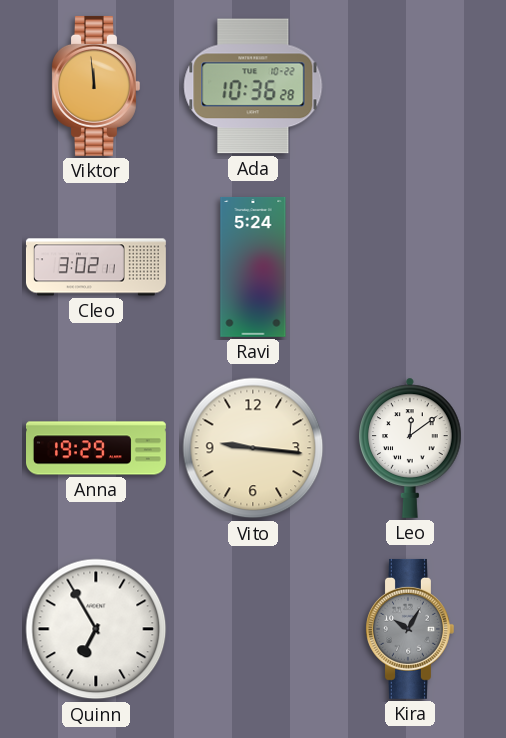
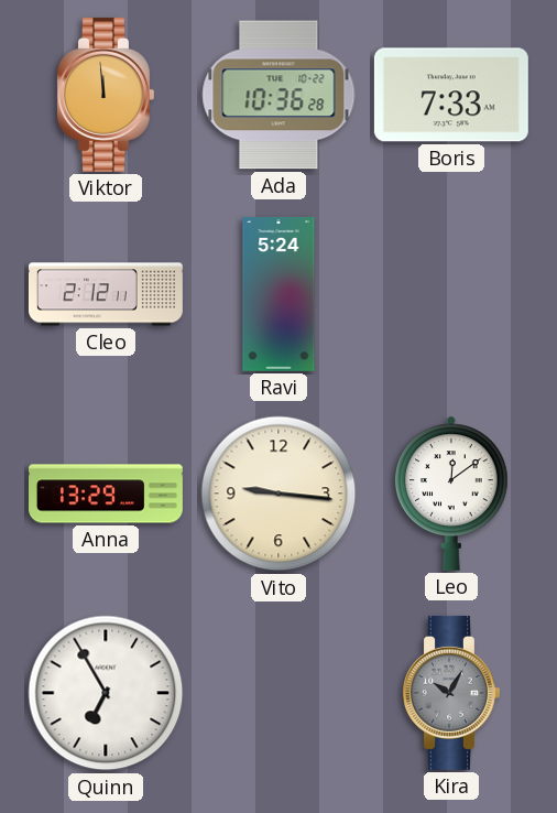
Boris: none -> 7:33
Cleo: 3:02 -> 2:12
Anna: 19:29 -> 13:29
